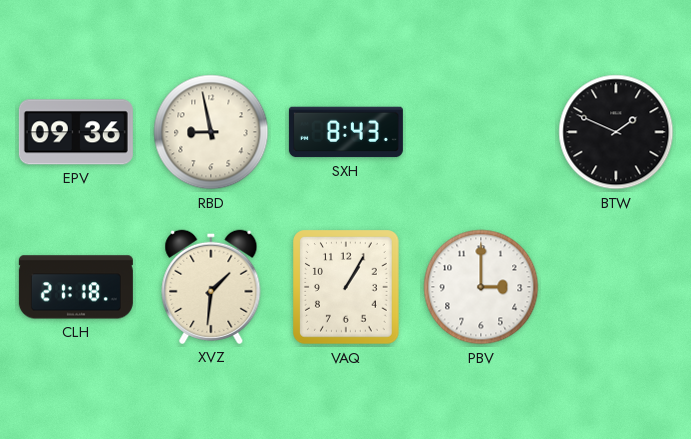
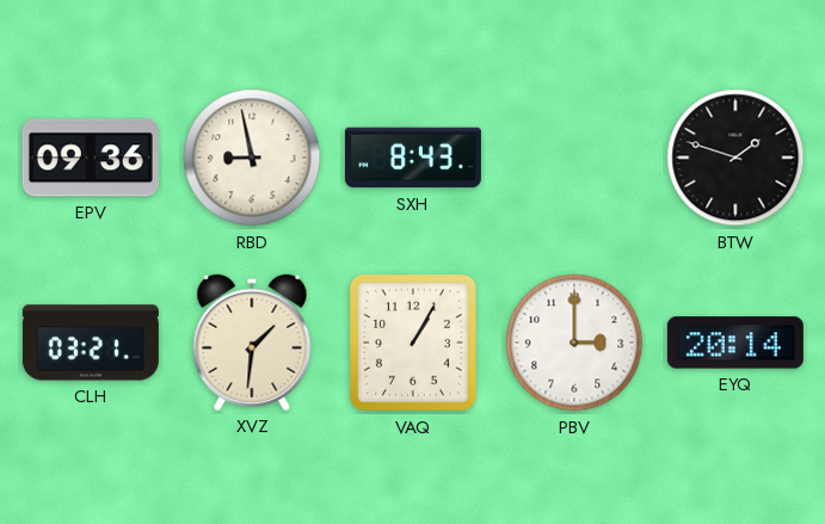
BTW: 1:49 -> 1:48
CLH: 21:18 -> 03:21
EYQ: none -> 20:14
